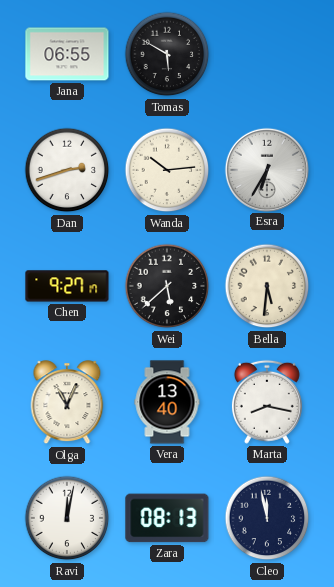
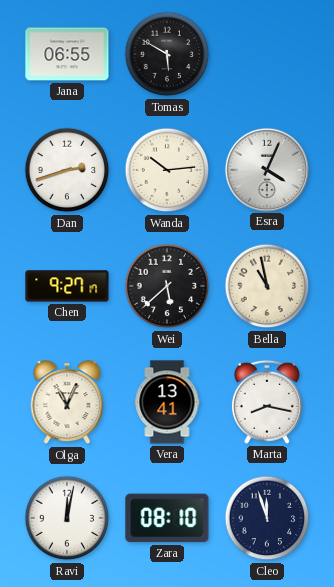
Esra: 6:35 -> 4:04
Bella: 5:31 -> 10:58
Vera: 13:40 -> 13:41
Zara: 08:13 -> 08:10
Cleo: 11:58 -> 11:57
